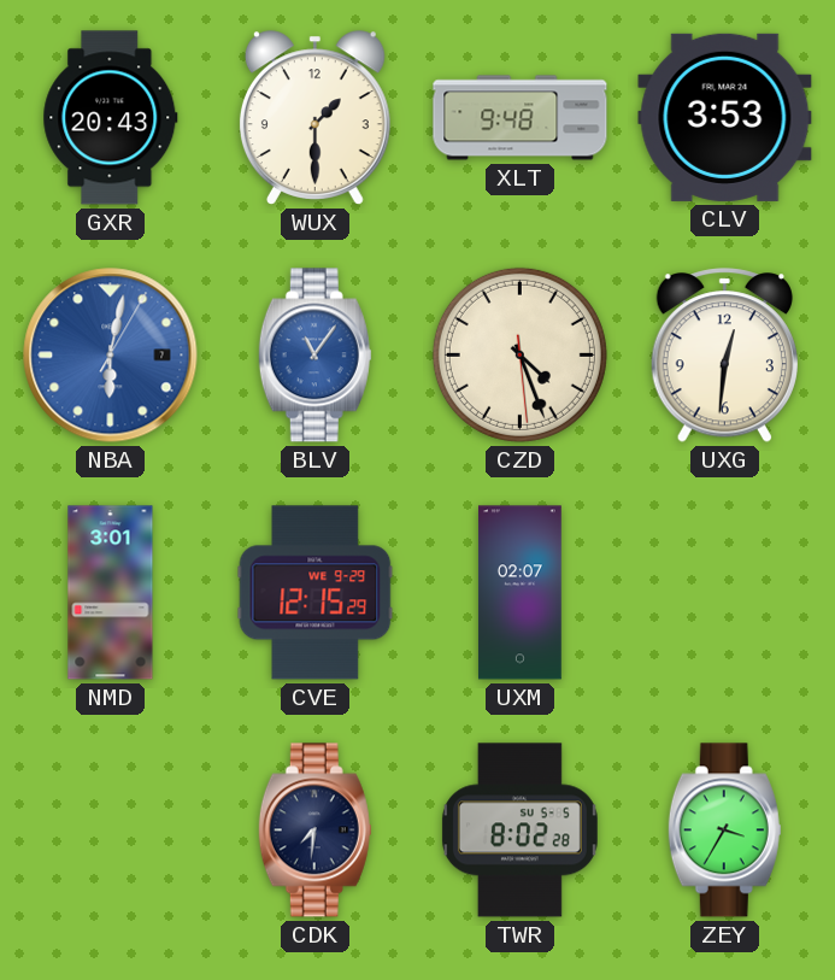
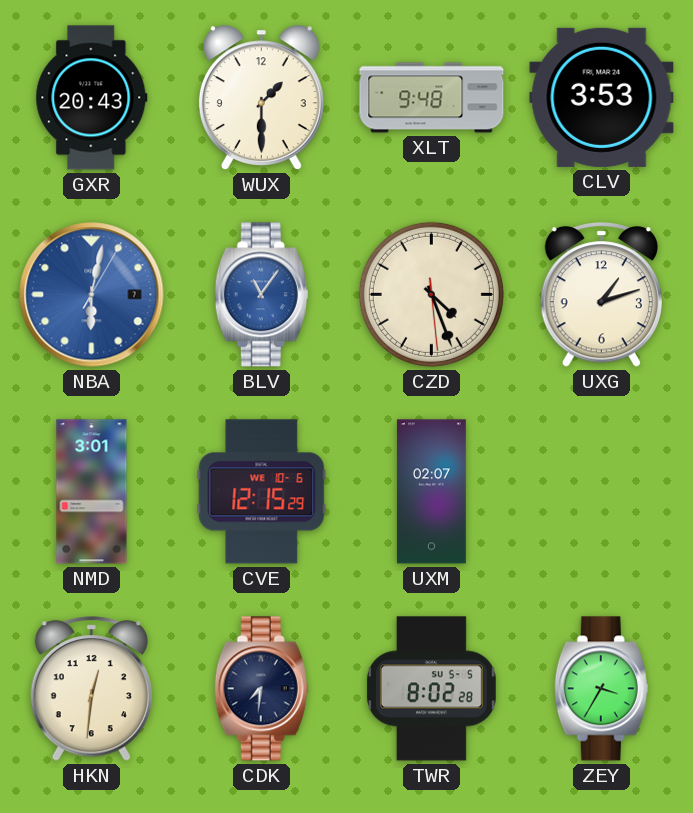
UXG: 12:31 -> 1:12
CVE date: WE 9-29 -> WE 10-6
HKN: none -> 12:31
